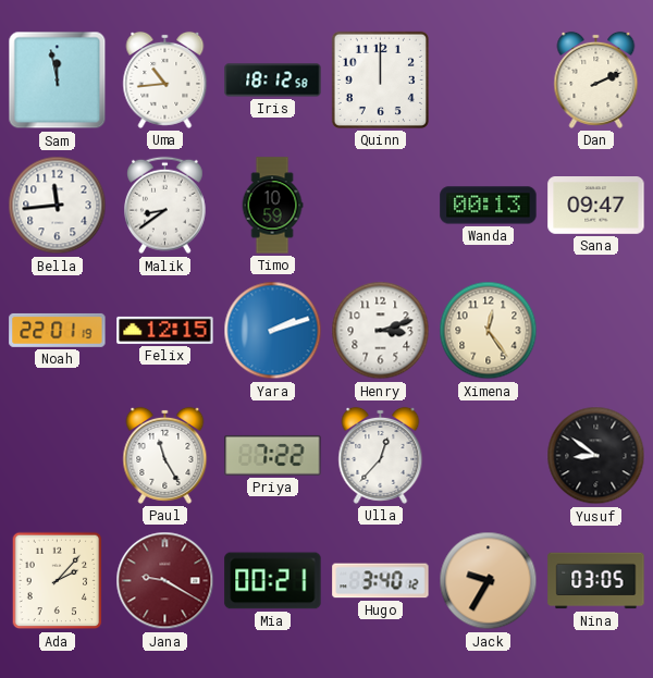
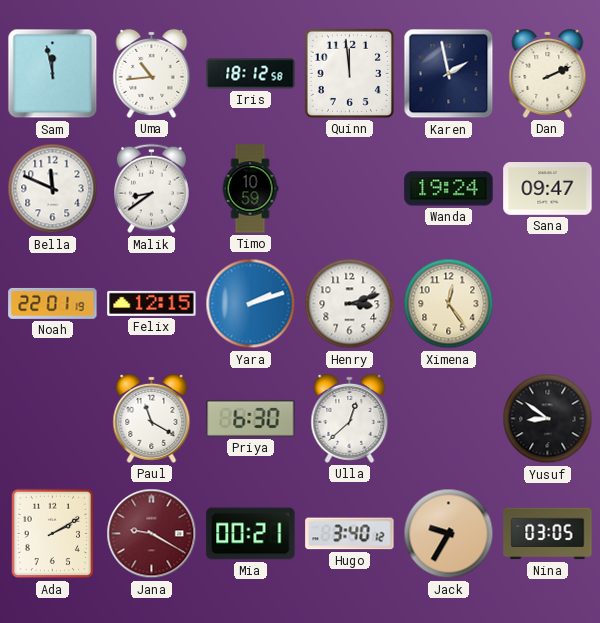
Quinn: 12:00 -> 11:59
Karen: none -> 1:58
Bella: 11:44 -> 11:49
Wanda: 00:13 -> 19:24
Paul: 11:25 -> 11:20
Priya: 7:22 -> 6:30
Ulla: 12:37 -> 12:38
Ada: 2:07 -> 2:10
